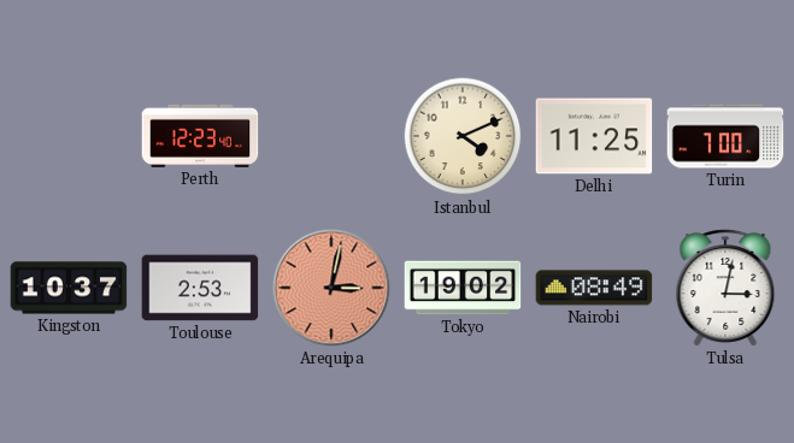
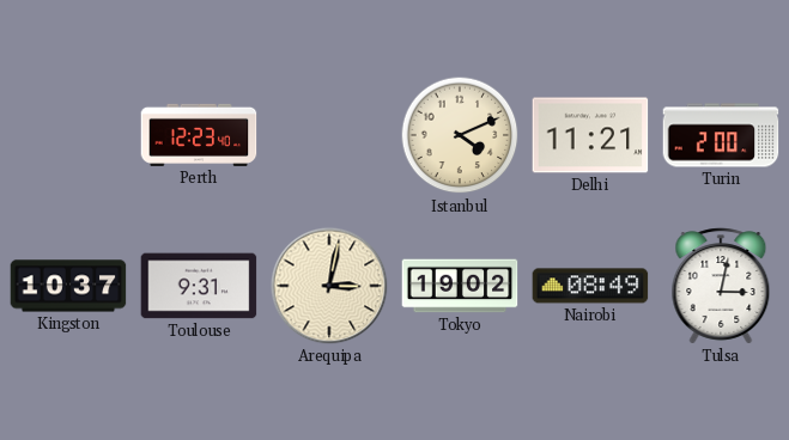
Delhi: 11:25 -> 11:21
Turin: 7:00 -> 2:00
Toulouse: 2:53 -> 9:31
Arequipa dial: salmon -> cream
